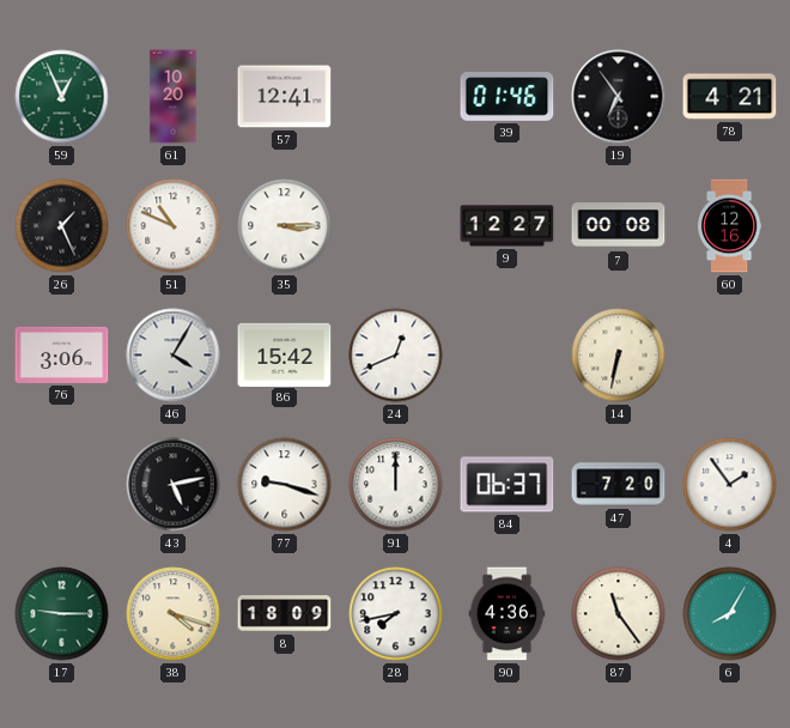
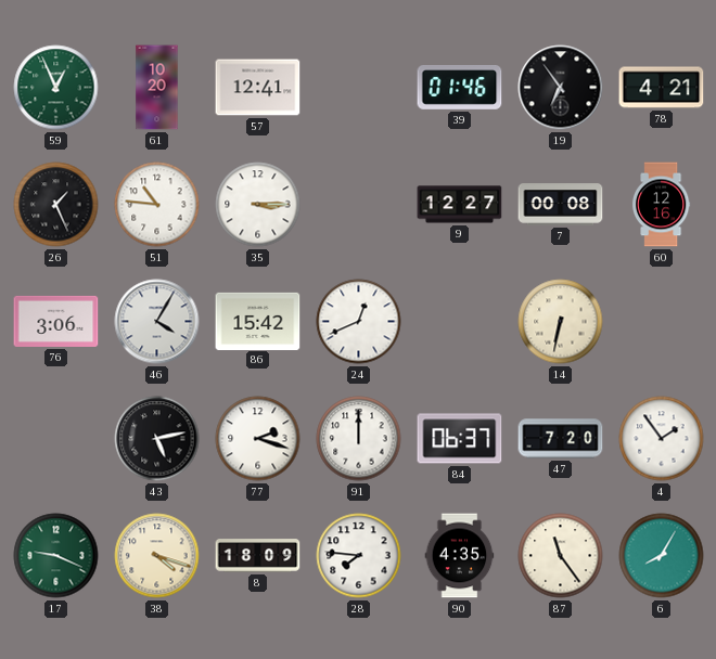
51: 10:49 -> 10:46
77: 9:18 -> 2:18
17: 9:15 -> 9:19
28: 7:43 -> 7:46
90: 4:36 -> 4:35
